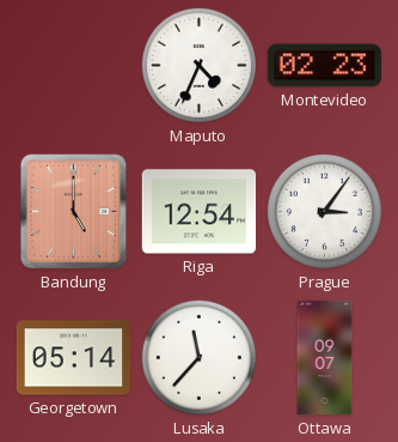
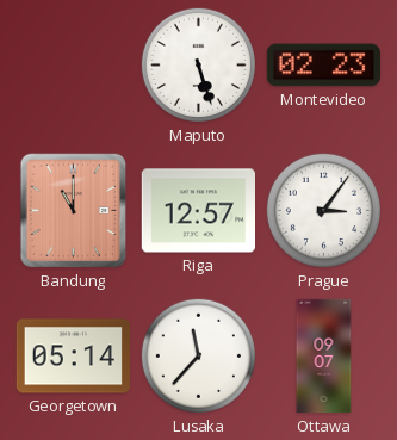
Maputo: 4:34 -> 5:27
Bandung: 5:00 -> 11:00
Riga: 12:54 -> 12:57
